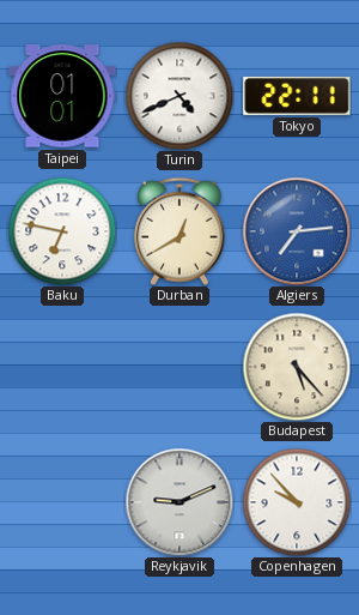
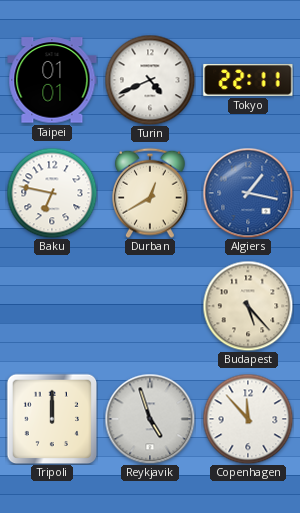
Algiers: 7:14 -> 1:17
Tripoli: none -> 12:00
Reykjavik: 9:11 -> 4:57
Copenhagen: 9:53 -> 11:53
